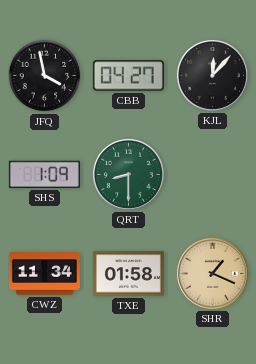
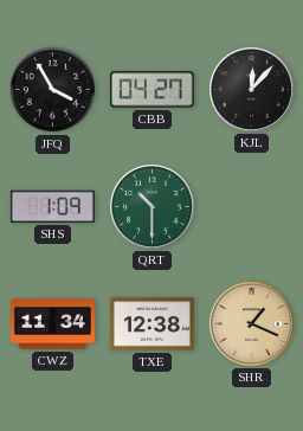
JFQ: 3:58 -> 3:55
QRT: 8:30 -> 10:30
TXE: 01:58 -> 12:38
